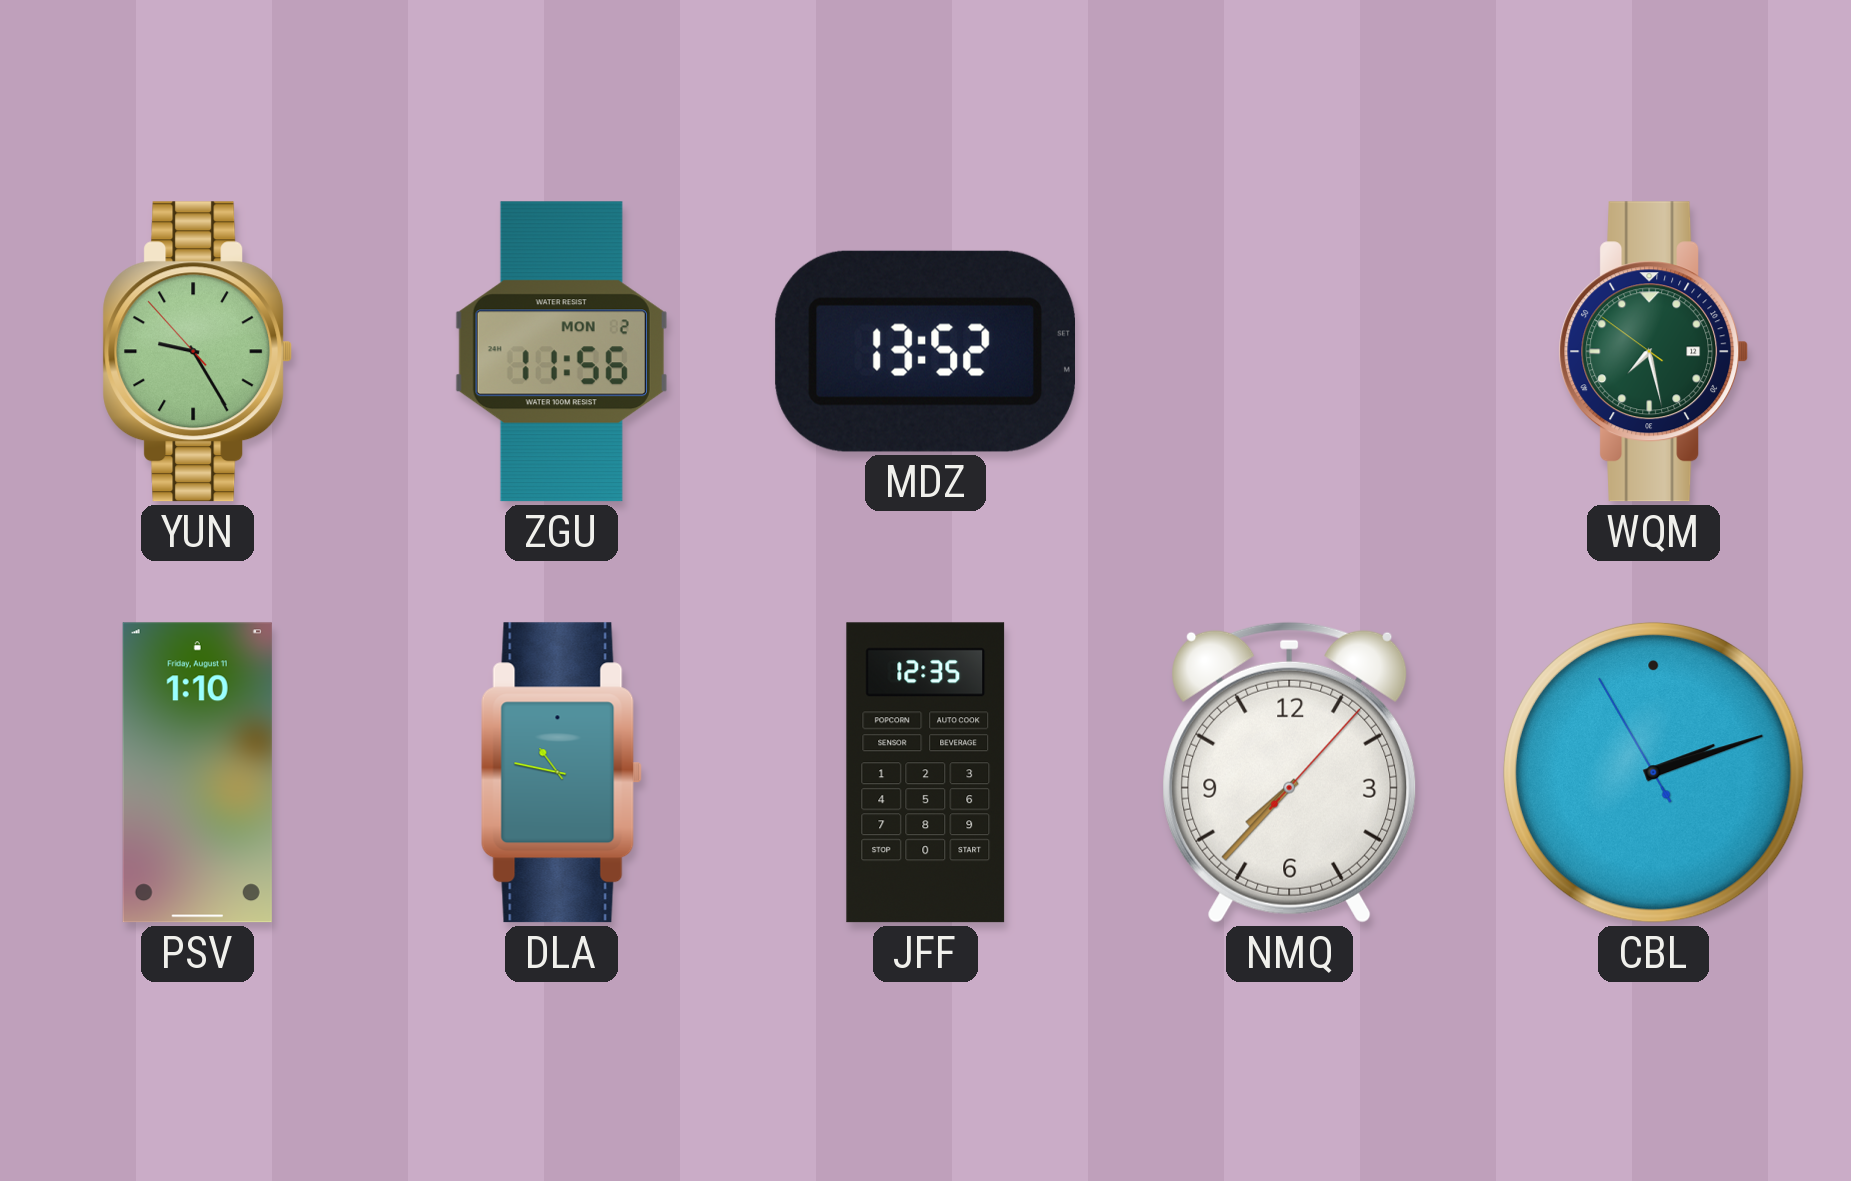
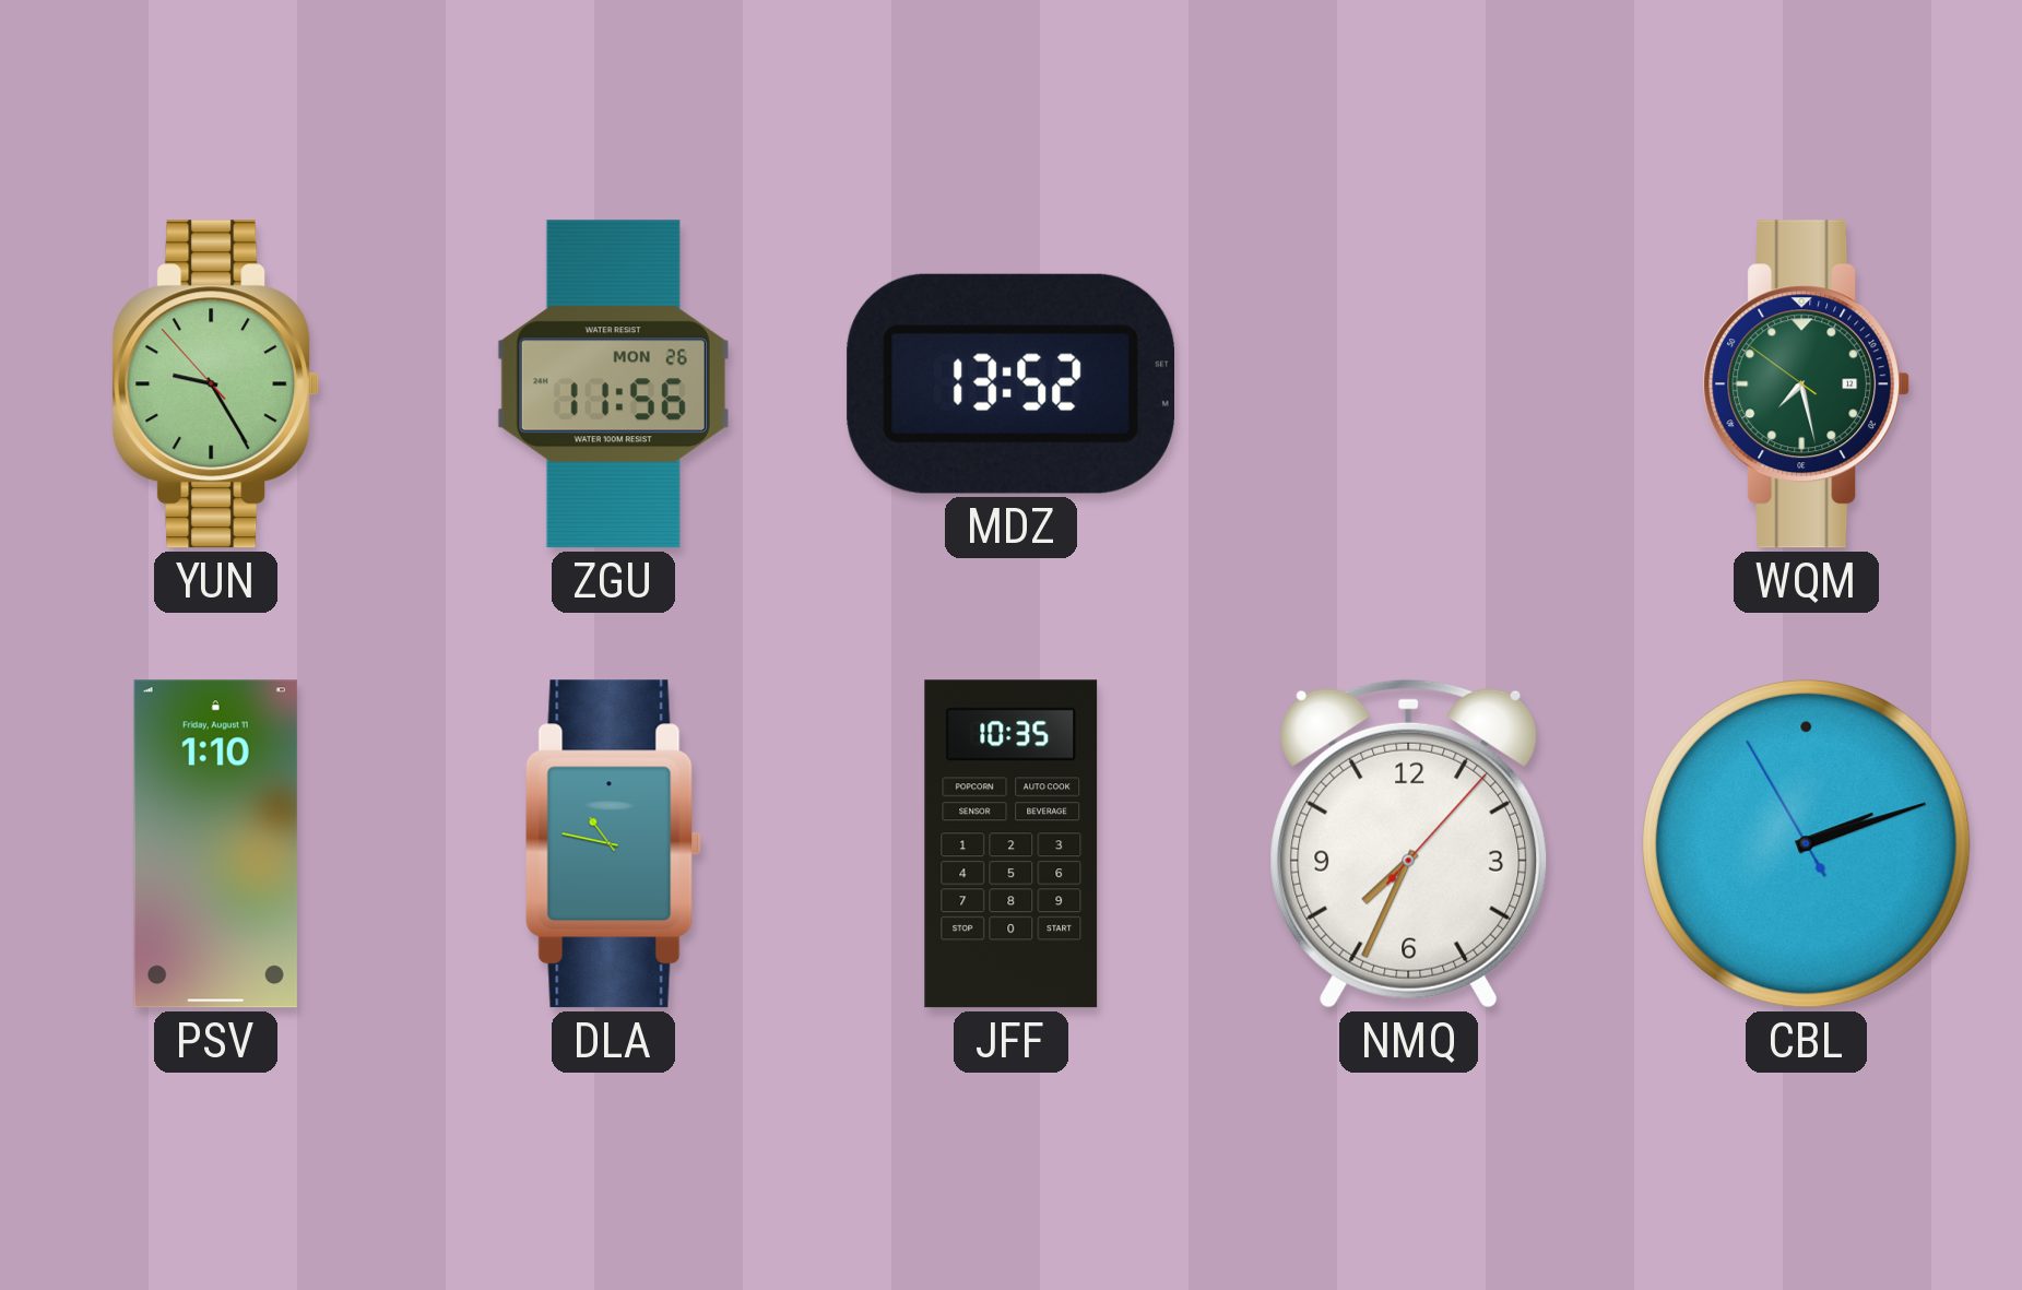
ZGU date: MON 2 -> MON 26
JFF: 12:35 -> 10:35
NMQ: 7:37 -> 7:34
